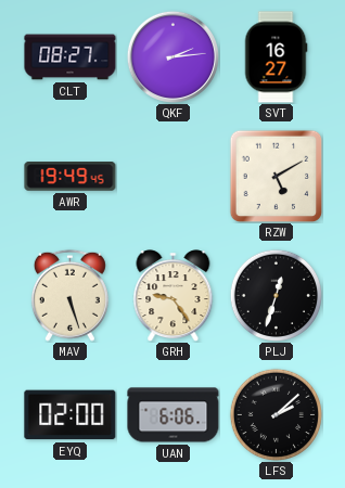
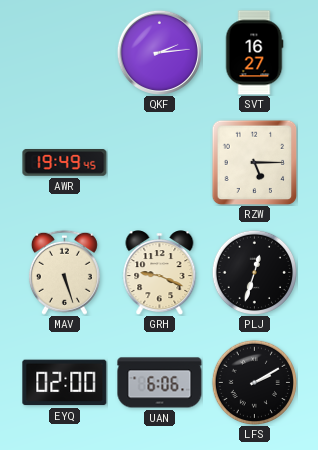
CLT: 08:27 -> none
RZW: 5:10 -> 5:15
GRH: 9:24 -> 9:19
LFS: 2:08 -> 2:10
